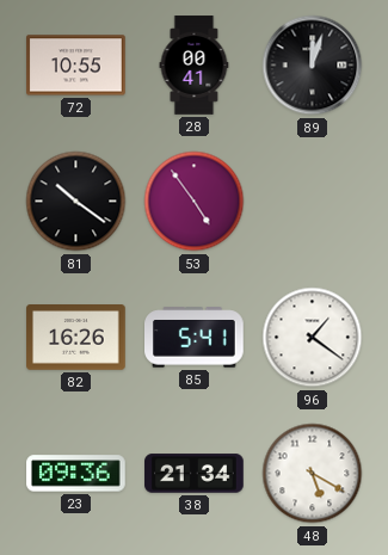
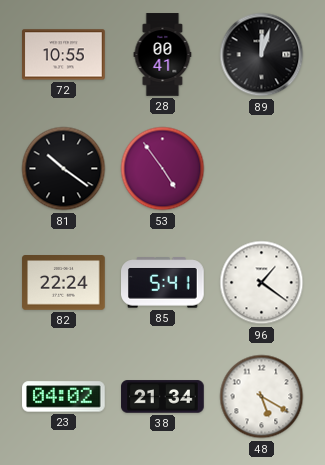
82: 16:26 -> 22:24
23: 09:36 -> 04:02
